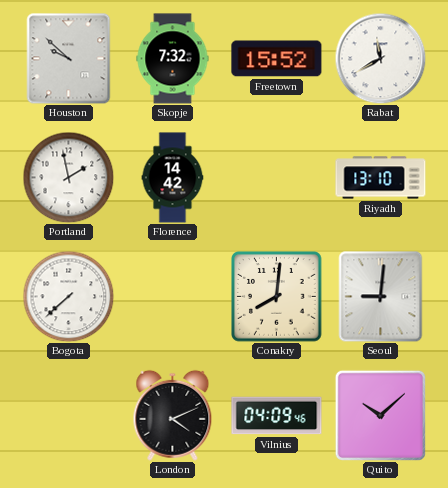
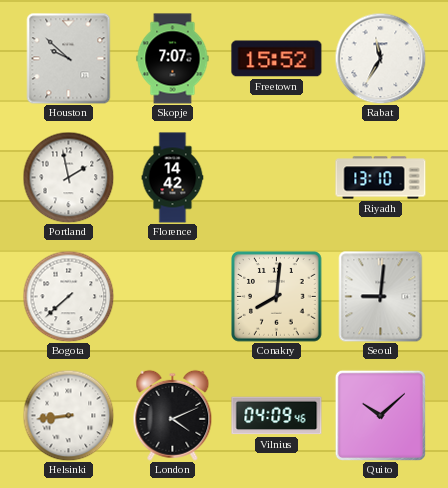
Skopje: 7:32 -> 7:07
Rabat: 11:40 -> 11:35
Helsinki: none -> 8:44
